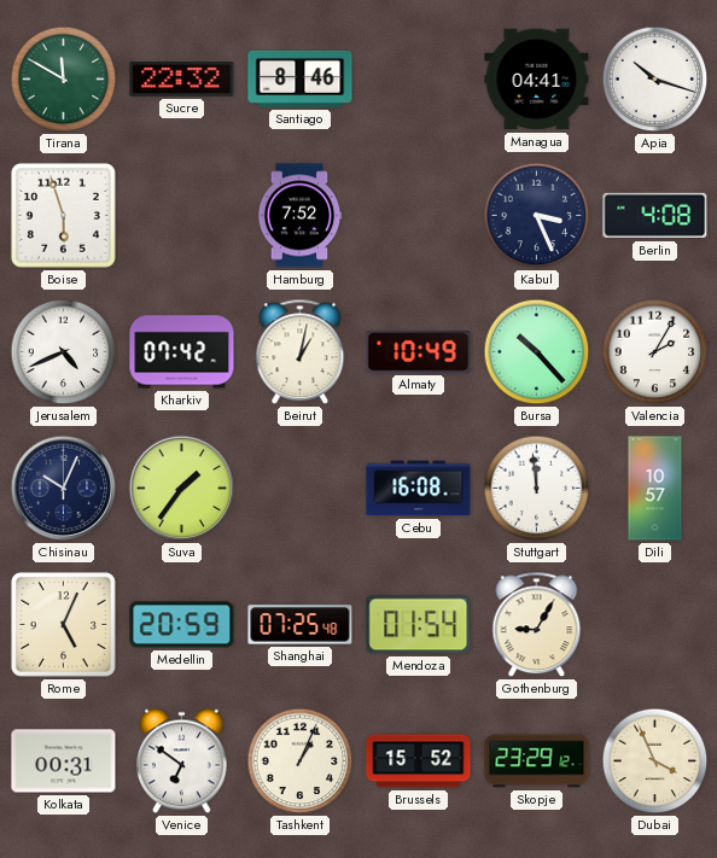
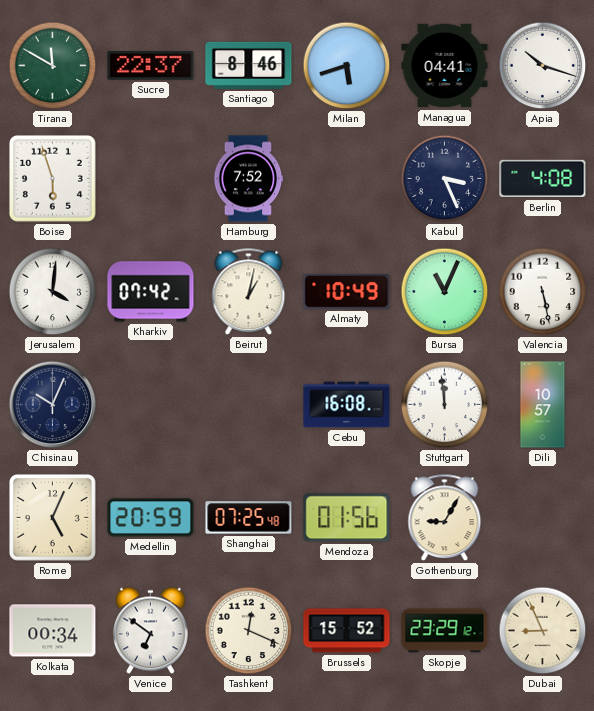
Sucre: 22:32 -> 22:37
Milan: none -> 5:42
Jerusalem: 4:41 -> 4:01
Bursa: 10:23 -> 11:04
Valencia: 2:05 -> 5:28
Suva: 1:36 -> none
Mendoza: 01:54 -> 01:56
Kolkata: 00:31 -> 00:34
Tashkent: 1:04 -> 12:19
Dubai: 3:56 -> 8:56
